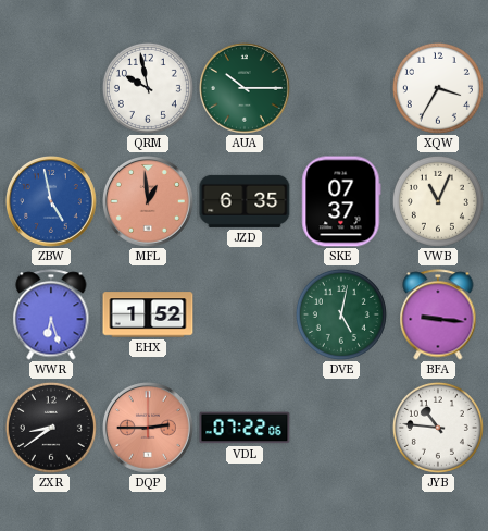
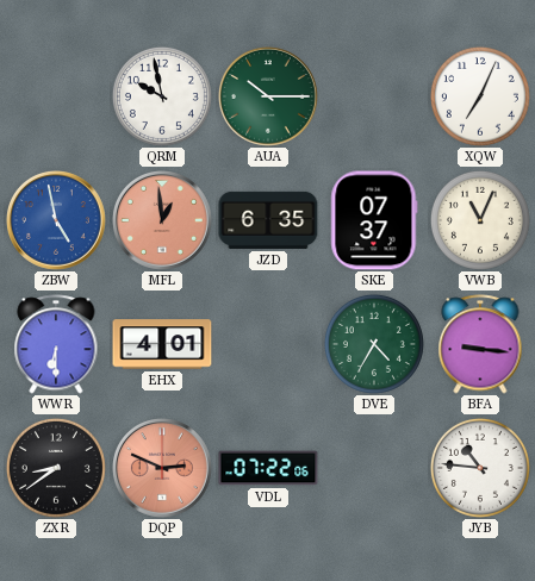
XQW: 3:35 -> 7:04
WWR: 6:27 -> 6:30
EHX: 1:52 -> 4:01
DVE: 5:02 -> 4:35
DQP: 2:45 -> 2:49
